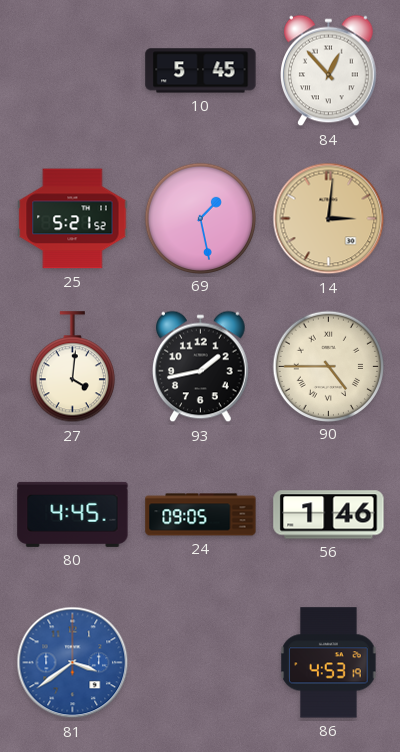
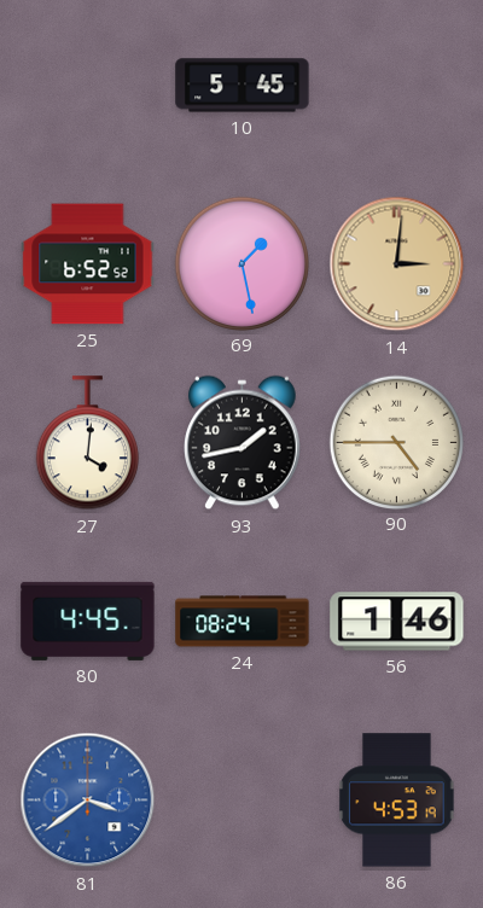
84: 12:53 -> none
25: 5:21 -> 6:52
24: 09:05 -> 08:24
